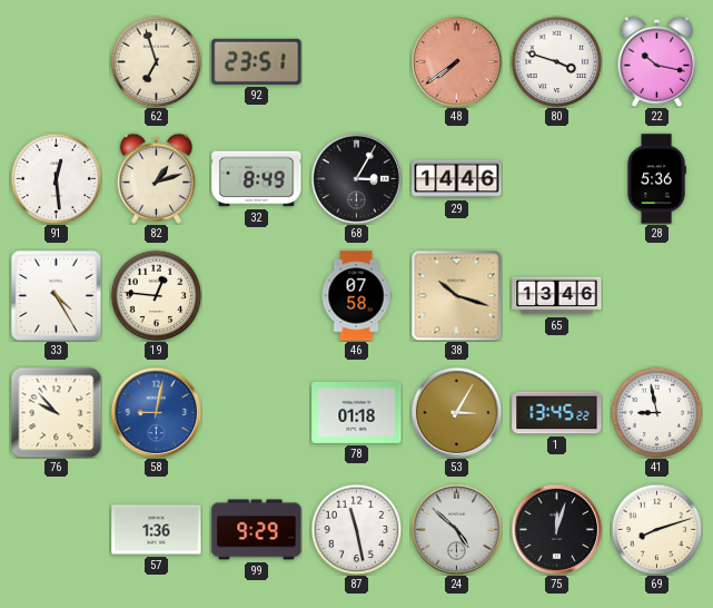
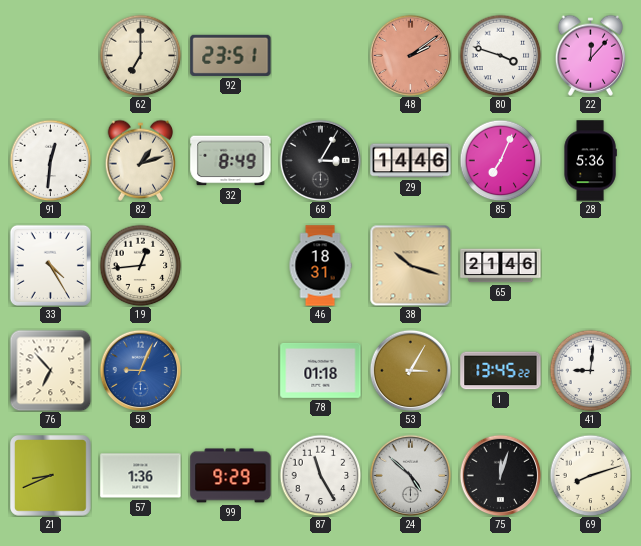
62: 6:57 -> 7:00
48: 7:39 -> 2:09
22: 10:17 -> 12:07
91: 12:29 -> 12:31
85: none -> 7:04
19: 12:46 -> 12:44
46: 07:58 -> 18:31
65: 13:46 -> 21:46
76: 9:53 -> 6:53
58: 9:02 -> 9:04
41: 8:58 -> 9:01
21: none -> 8:41
87: 11:28 -> 11:25
